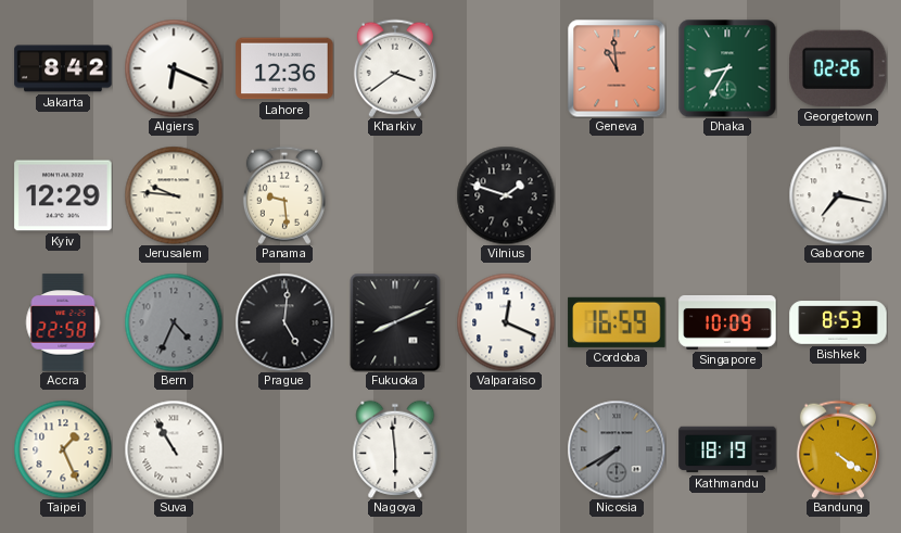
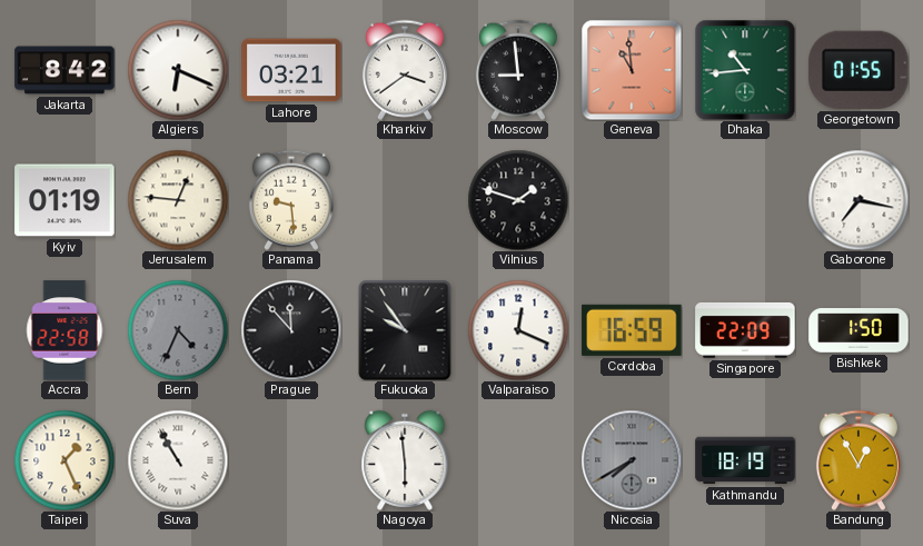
Lahore: 12:36 -> 03:21
Moscow: none -> 8:59
Dhaka: 8:35 -> 10:44
Georgetown: 02:26 -> 01:55
Kyiv: 12:29 -> 01:19
Jerusalem: 9:46 -> 12:46
Prague: 5:01 -> 11:53
Fukuoka: 8:11 -> 9:54
Singapore: 10:09 -> 22:09
Bishkek: 8:53 -> 1:50
Bandung: 4:21 -> 12:55
